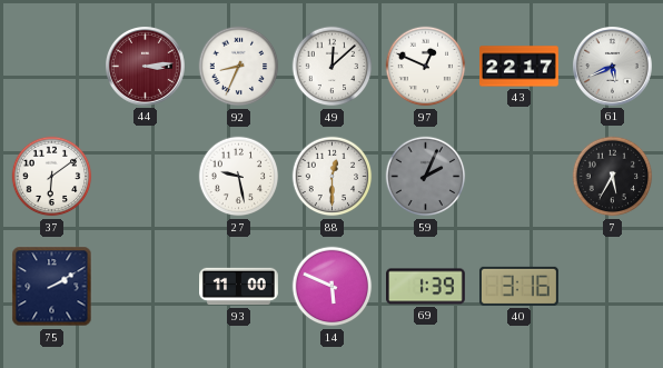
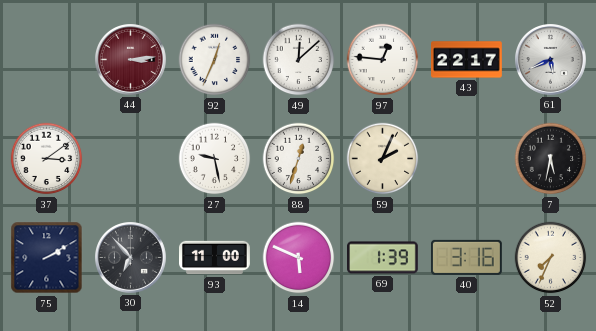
92: 8:34 -> 12:34
97: 12:49 -> 12:46
37: 6:09 -> 3:09
88: 12:30 -> 12:33
59 dial: grey -> cream
7: 5:35 -> 5:32
30: none -> 6:53
52: none -> 7:34
